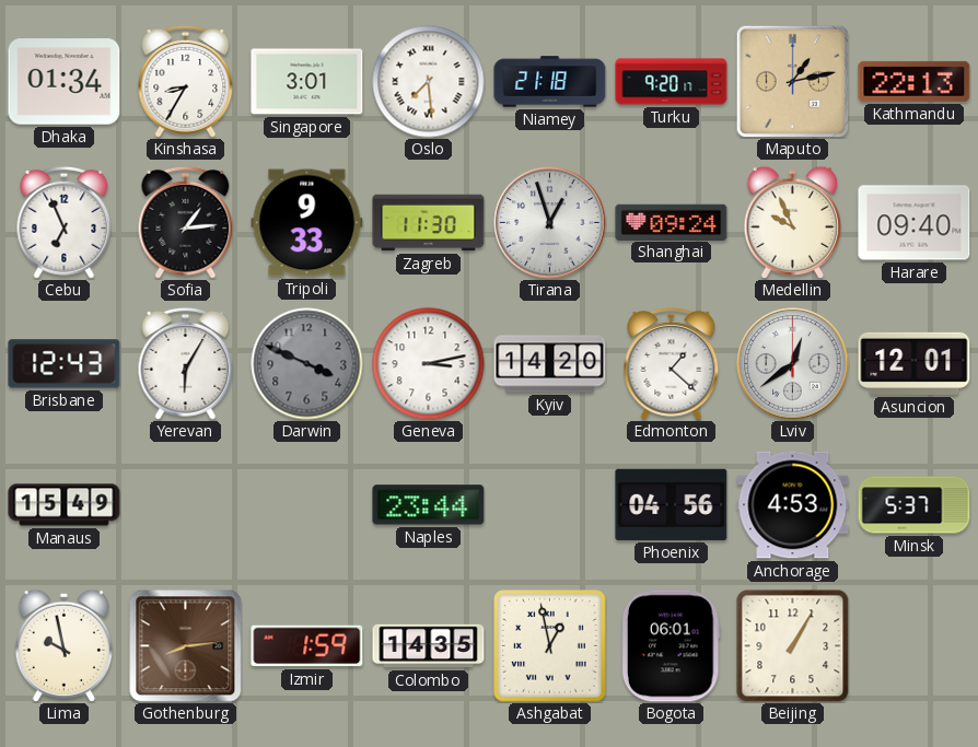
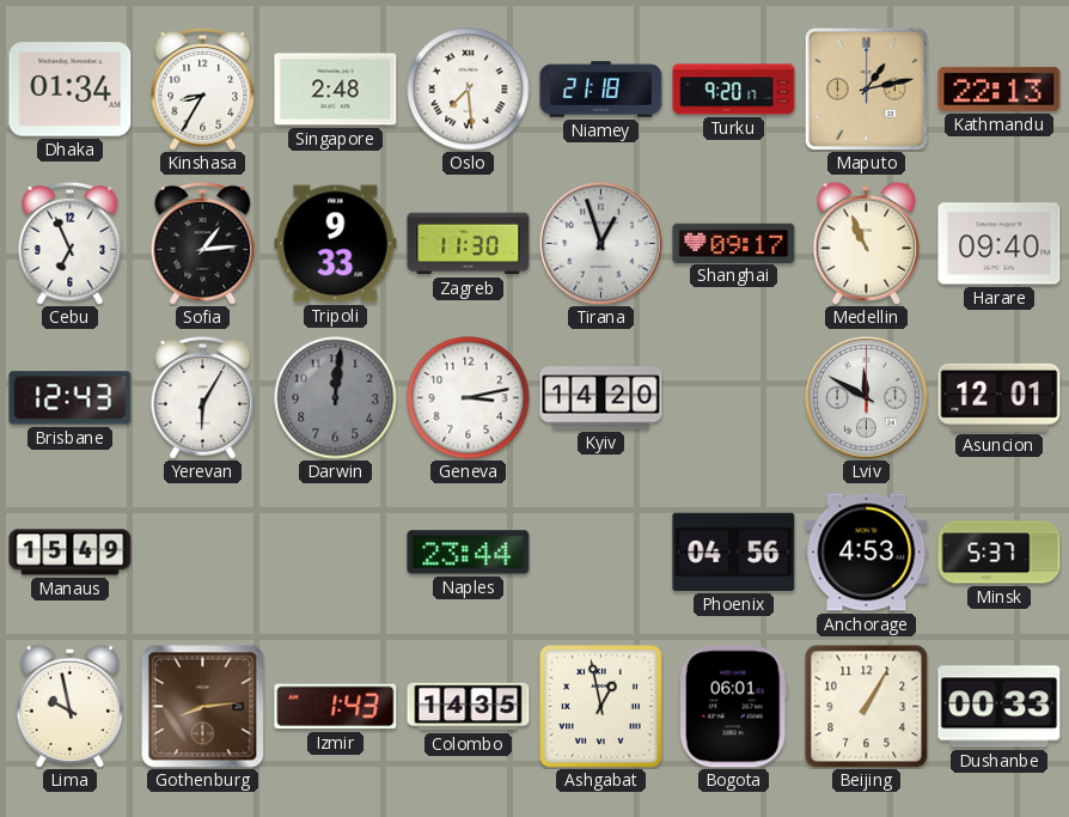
Singapore: 3:01 -> 2:48
Shanghai: 09:24 -> 09:17
Medellin: 9:56 -> 10:56
Darwin: 3:49 -> 12:01
Edmonton: 1:22 -> none
Lviv: 12:39 -> 11:50
Izmir: 1:59 -> 1:43
Dushanbe: none -> 00:33
